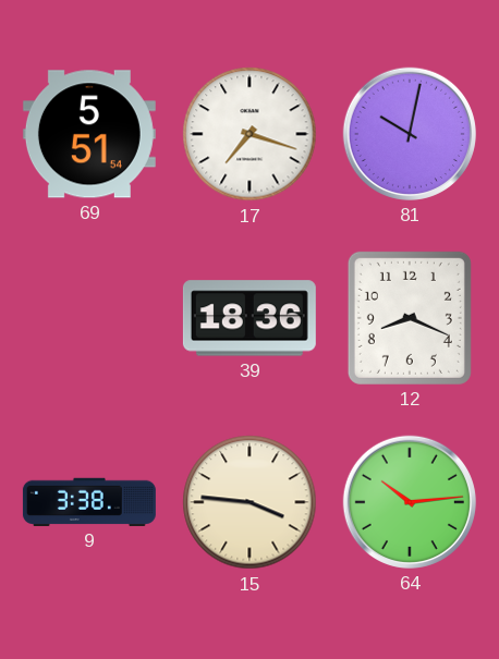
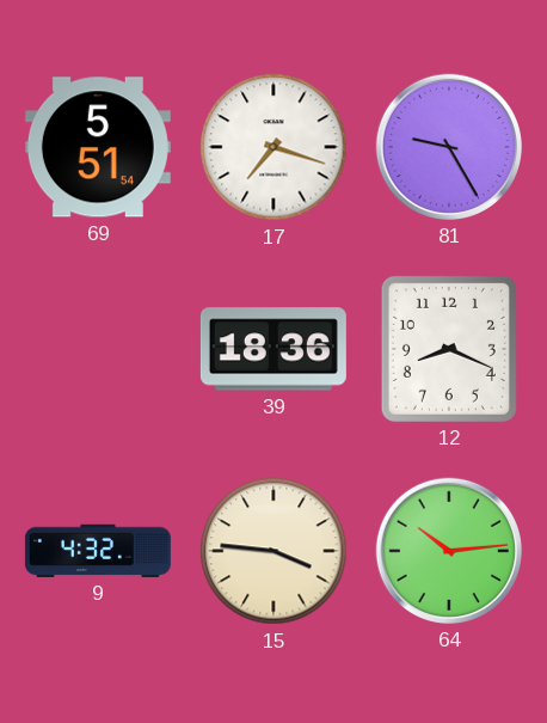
81: 10:02 -> 9:25
9: 3:38 -> 4:32
